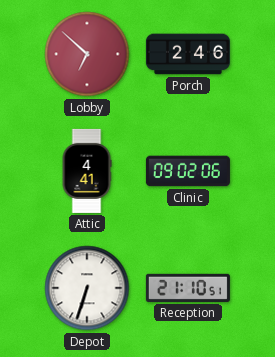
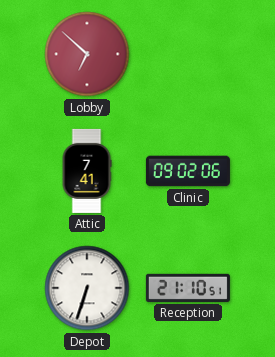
Porch: 2:46 -> none
Attic: 4:41 -> 7:41
